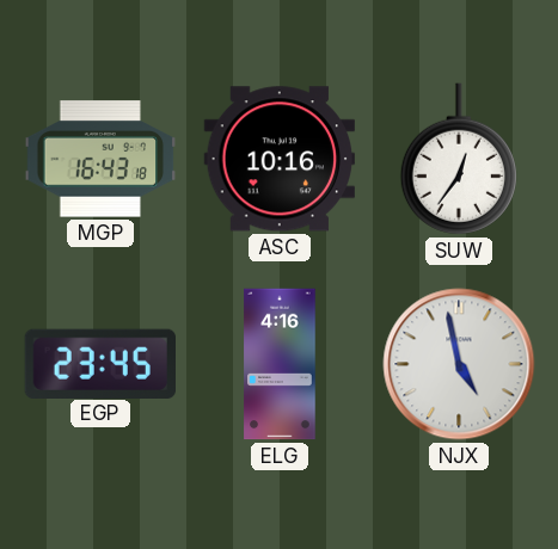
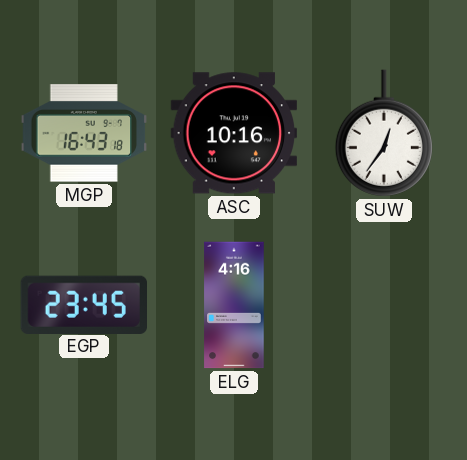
NJX: 4:58 -> none
